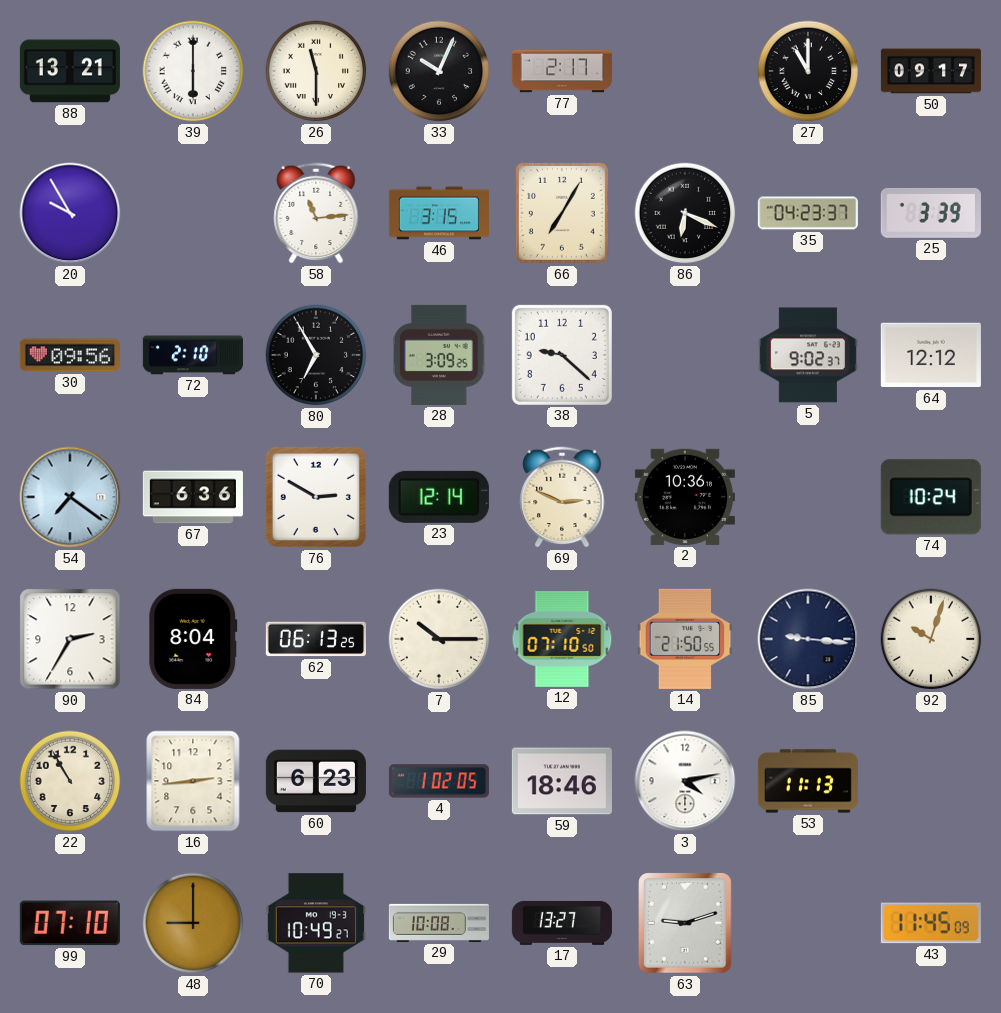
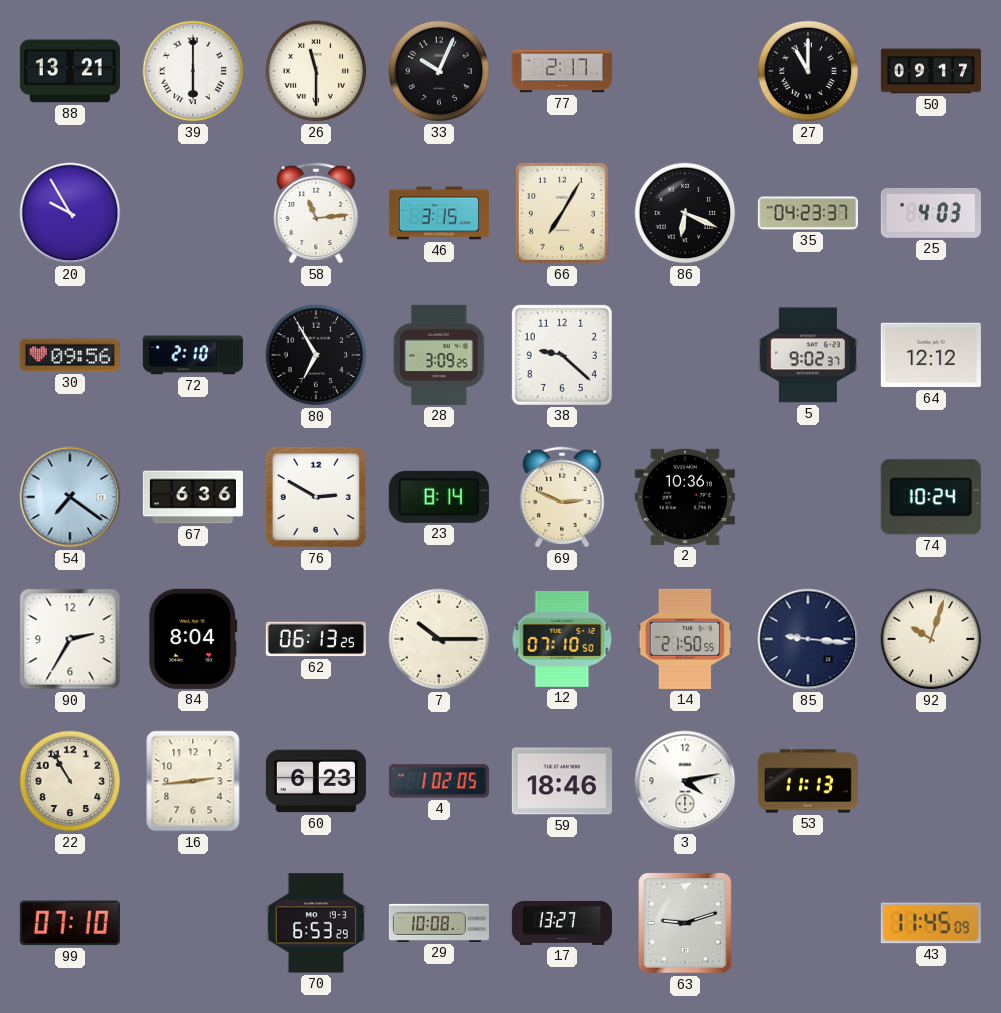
25: 3:39 -> 4:03
23: 12:14 -> 8:14
48: 9:00 -> none
70: 10:49 -> 6:53
